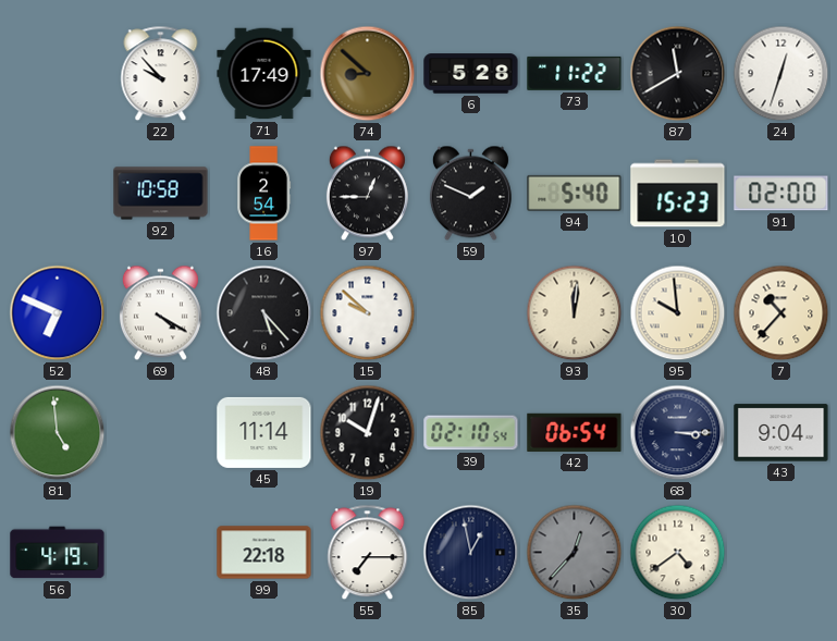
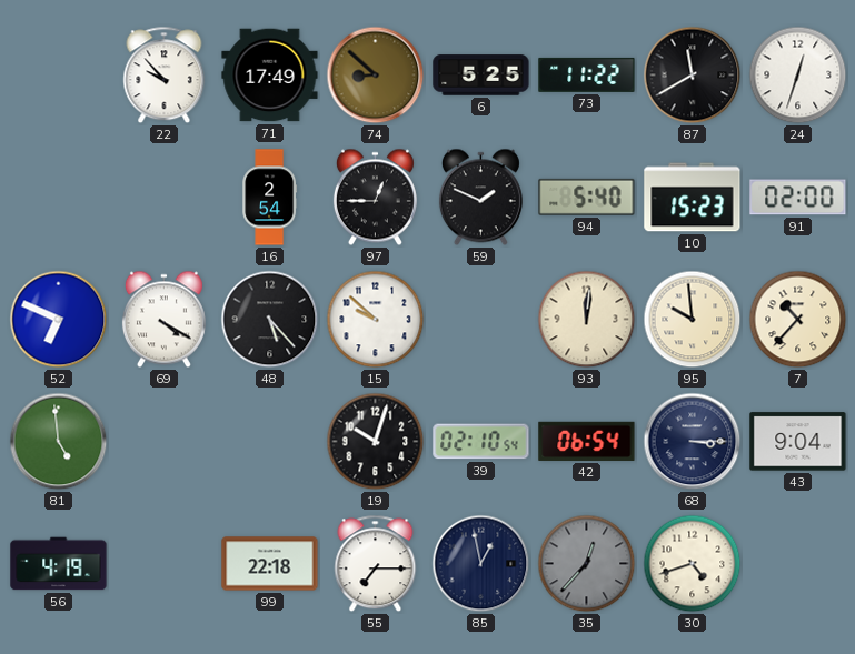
6: 5:28 -> 5:25
92: 10:58 -> none
45: 11:14 -> none
30: 4:39 -> 4:42
